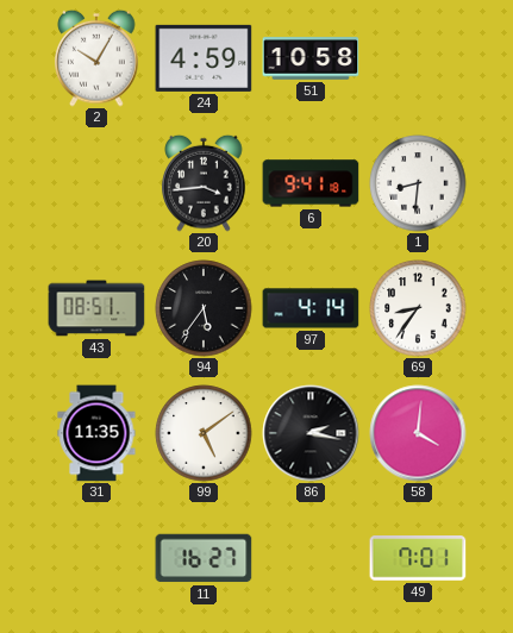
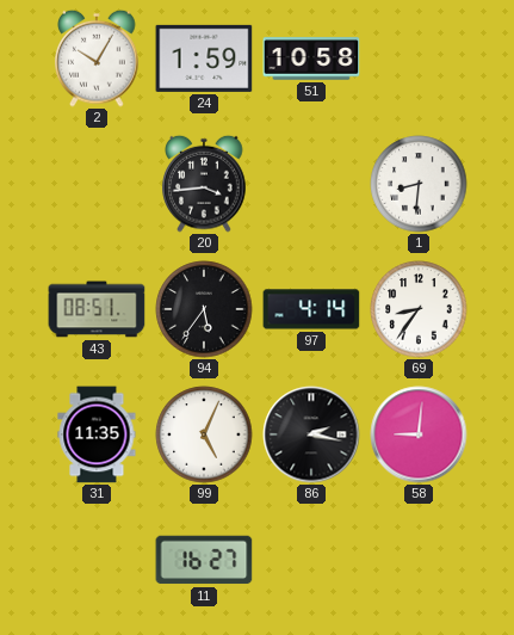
24: 4:59 -> 1:59
6: 9:41 -> none
99: 5:09 -> 5:04
58: 4:01 -> 9:01
49: 7:01 -> none
